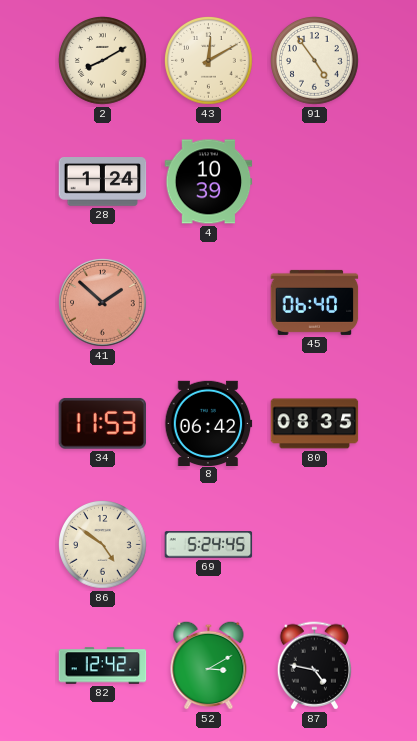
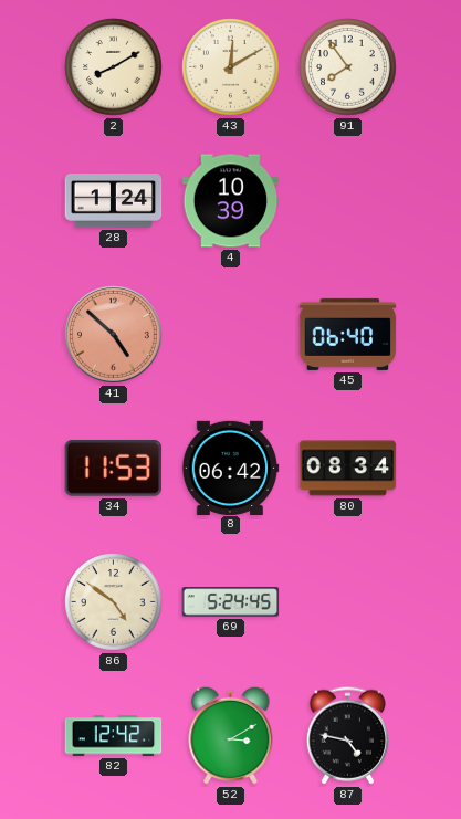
91: 4:54 -> 7:54
41: 1:52 -> 4:52
80: 08:35 -> 08:34
